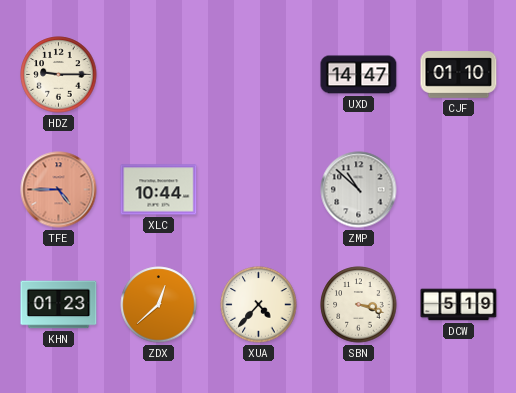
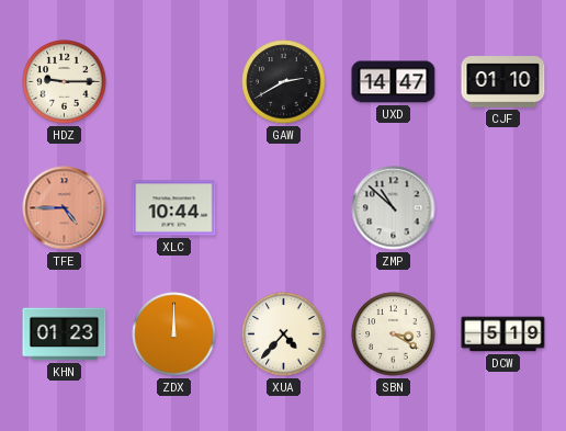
GAW: none -> 2:40
ZDX: 12:38 -> 12:00
SBN: 3:18 -> 3:20
